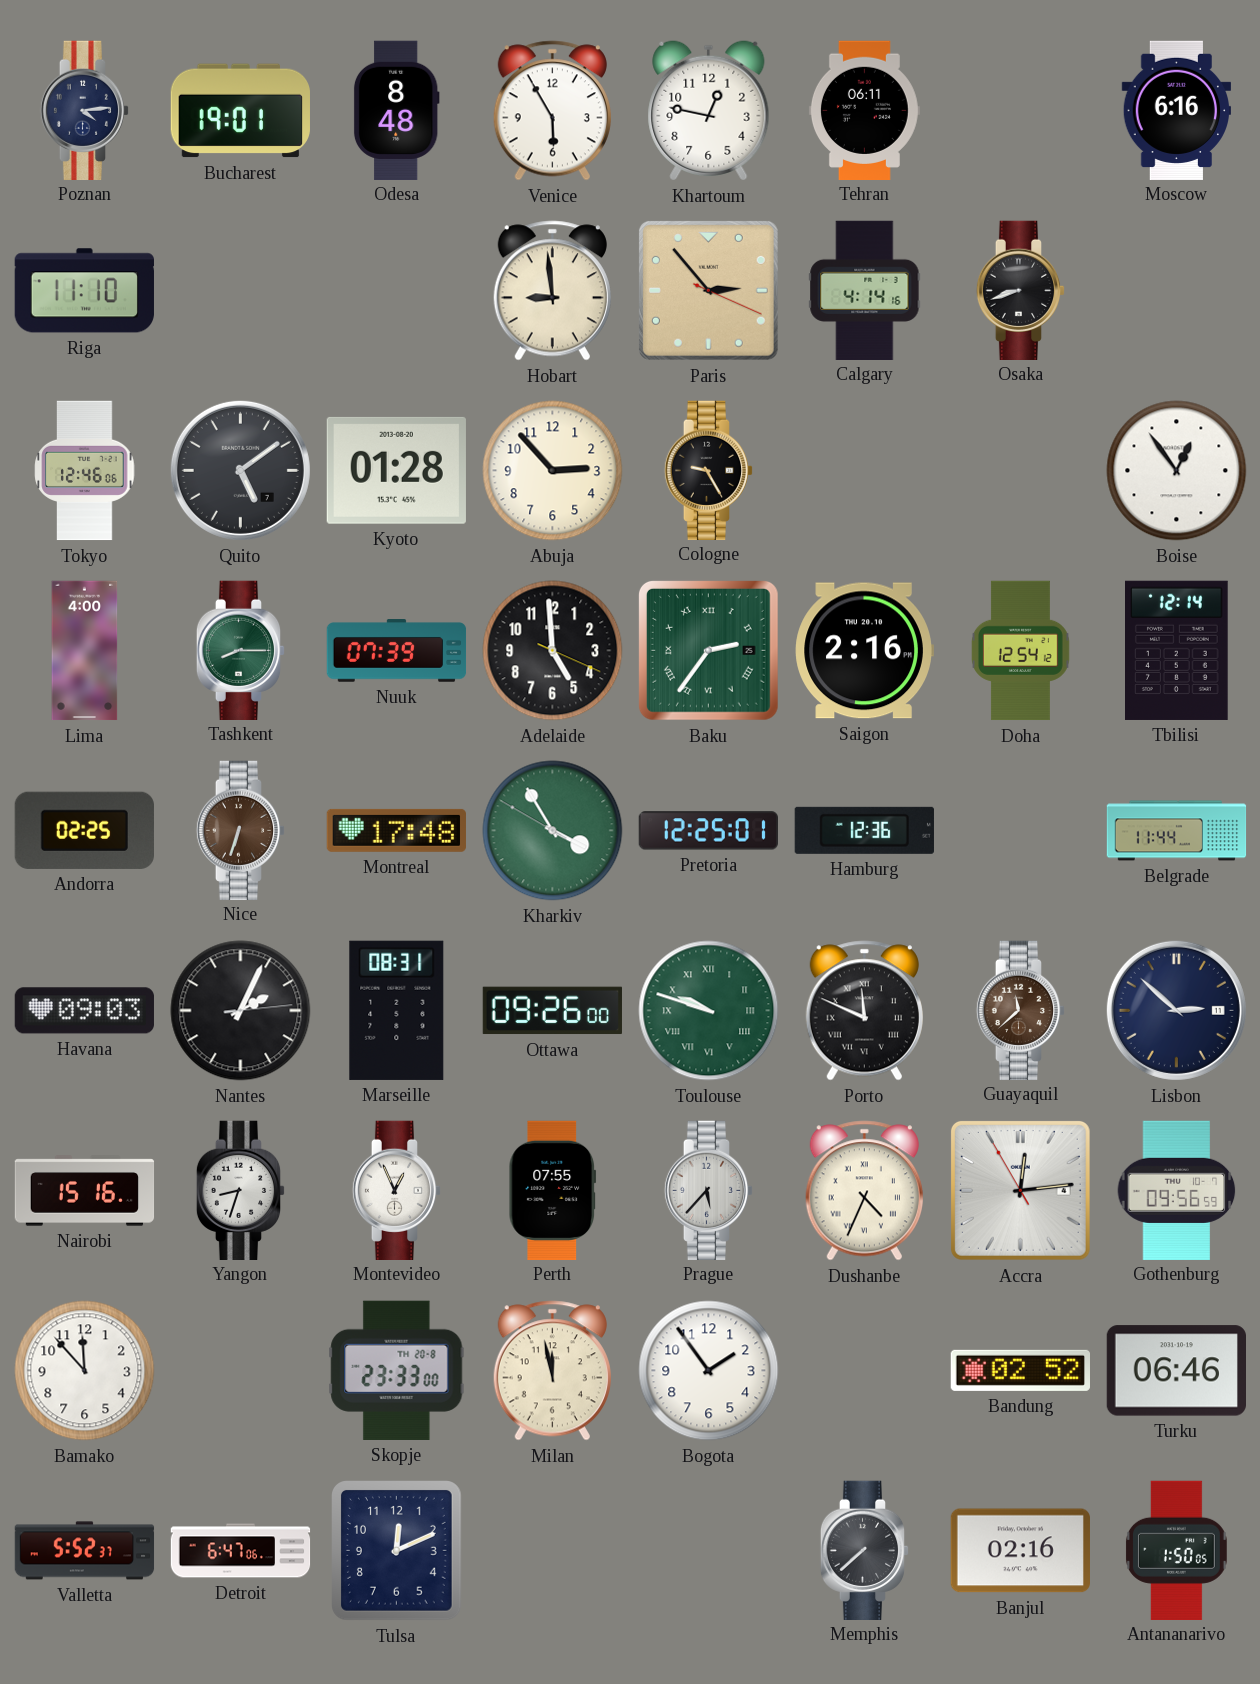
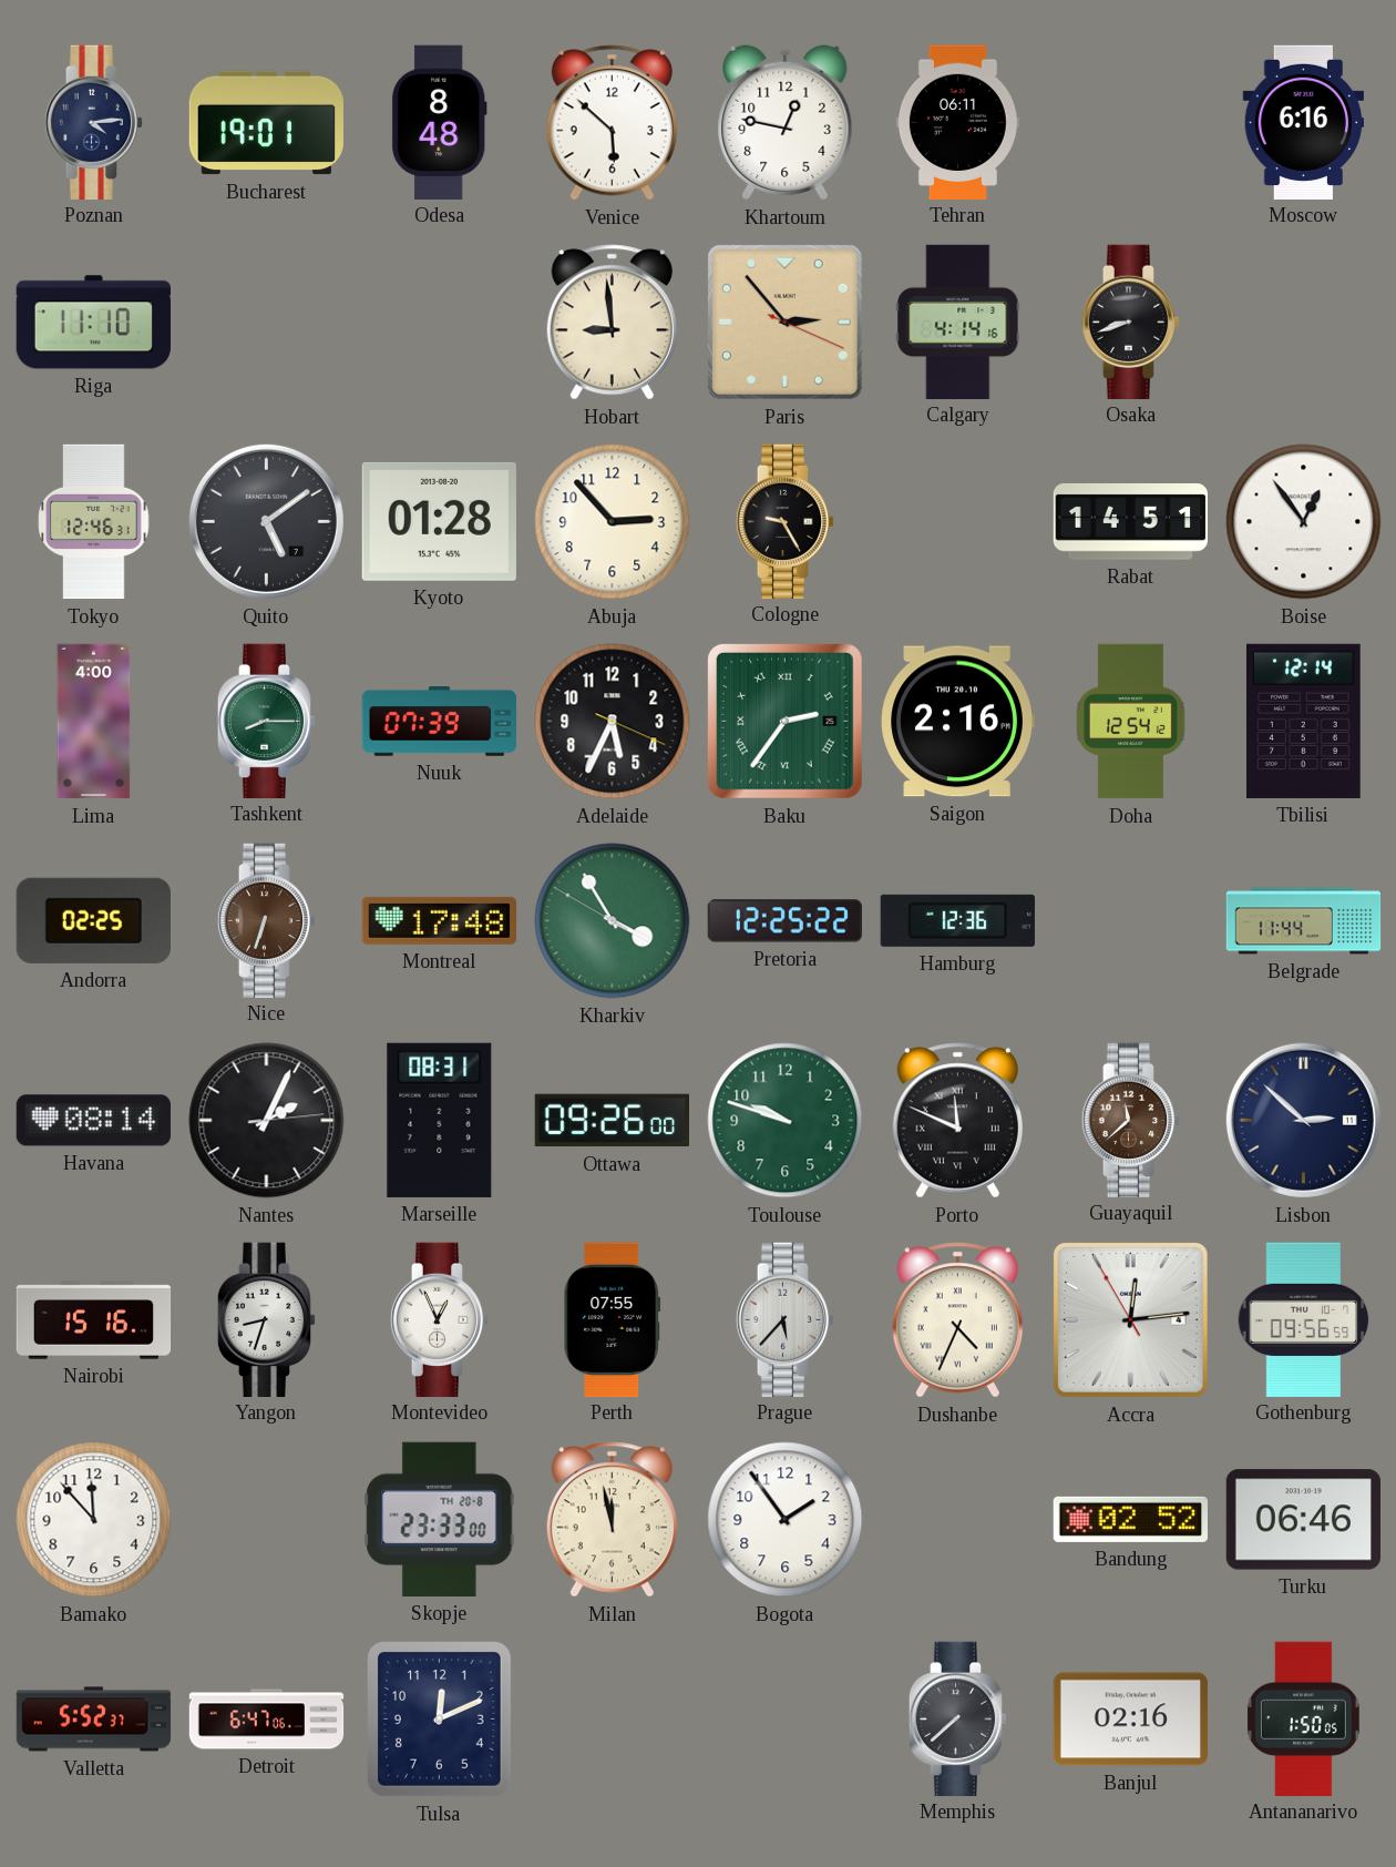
Venice: 5:55 -> 5:52
Tokyo: 12:46:06 -> 12:46:31
Rabat: none -> 14:51
Adelaide: 4:59 -> 5:34
Pretoria: 12:25:01 -> 12:25:22
Havana: 09:03 -> 08:14
Toulouse numerals: Roman -> Arabic
